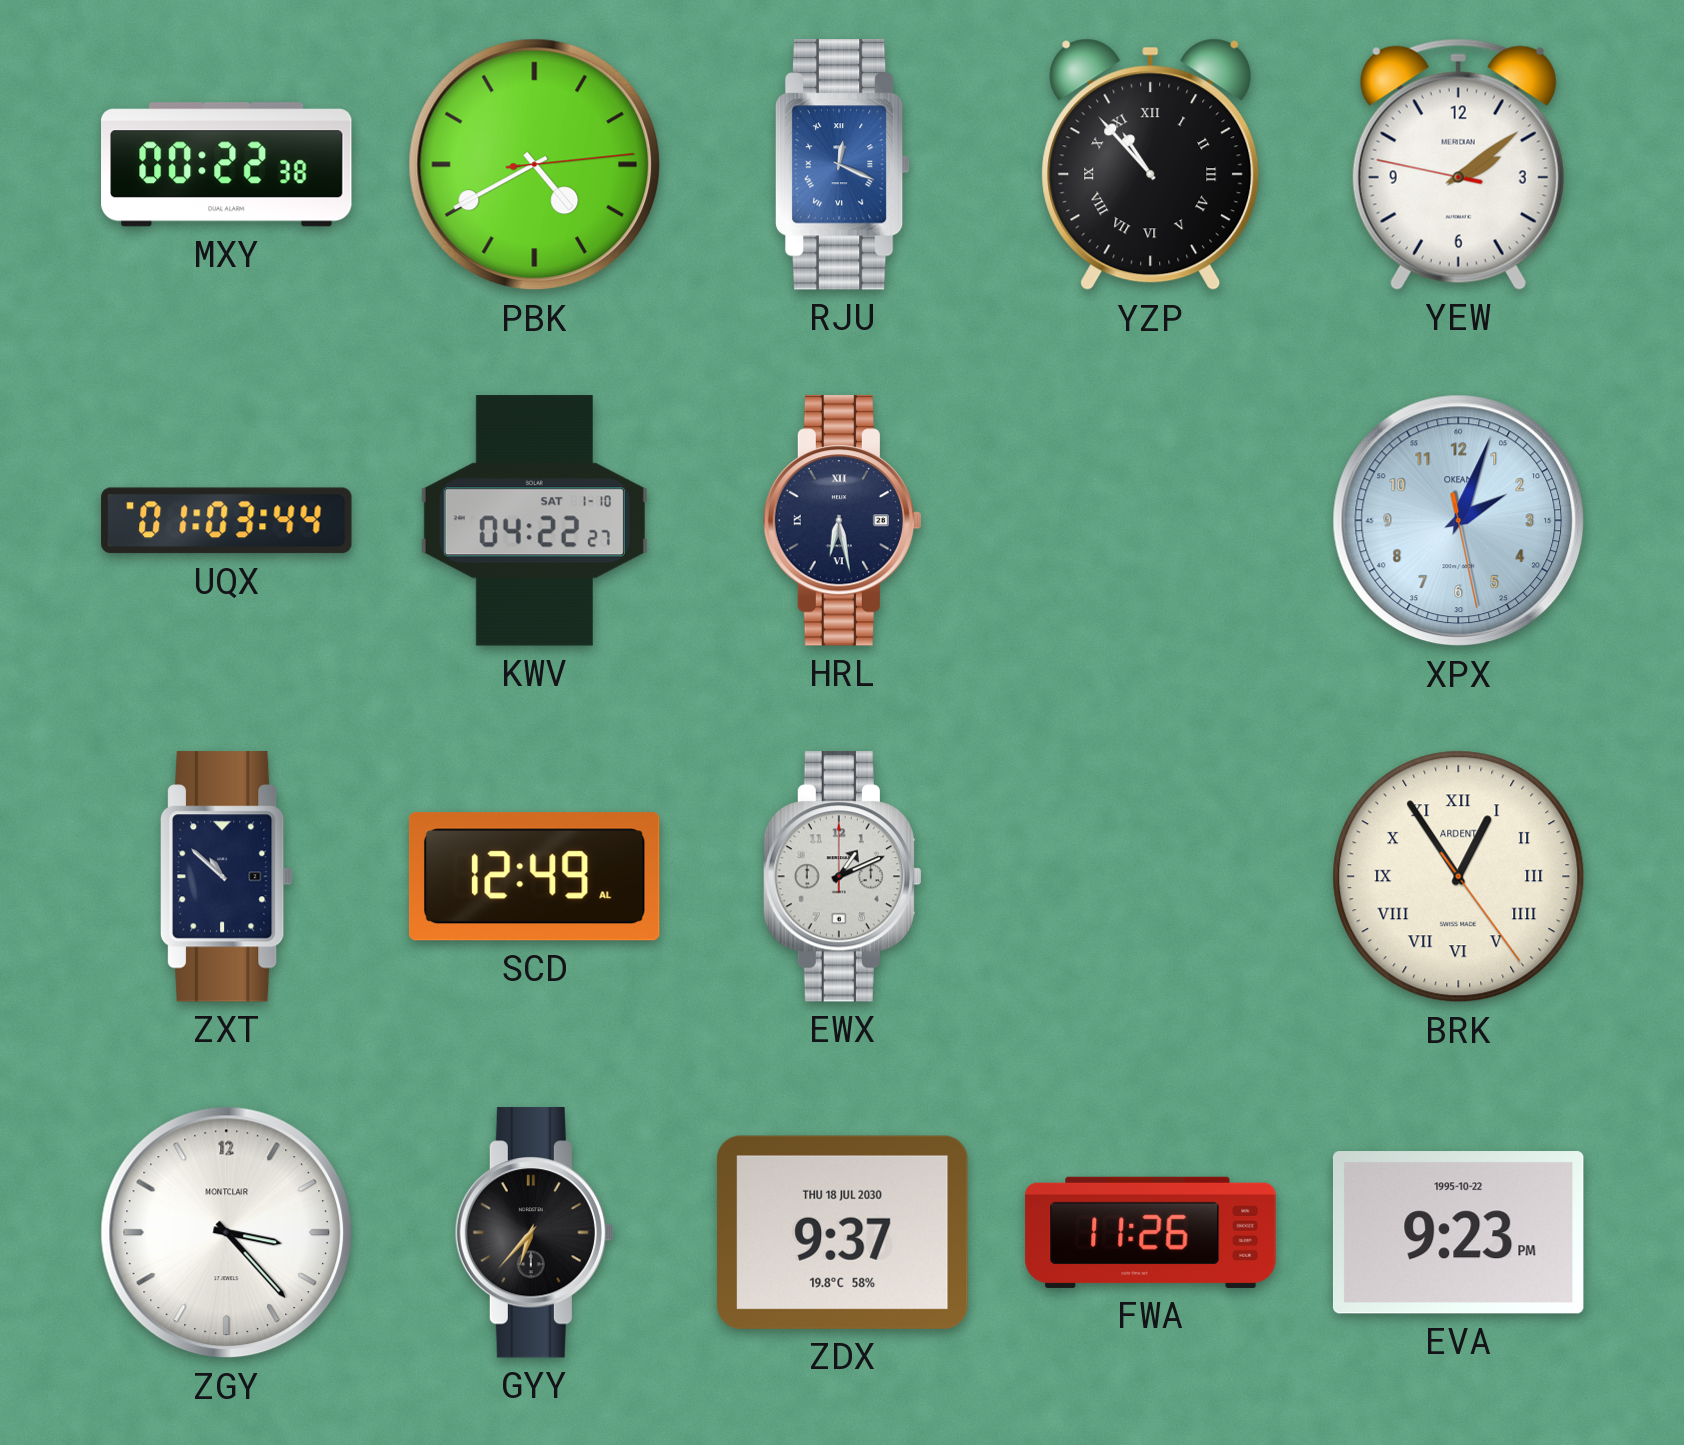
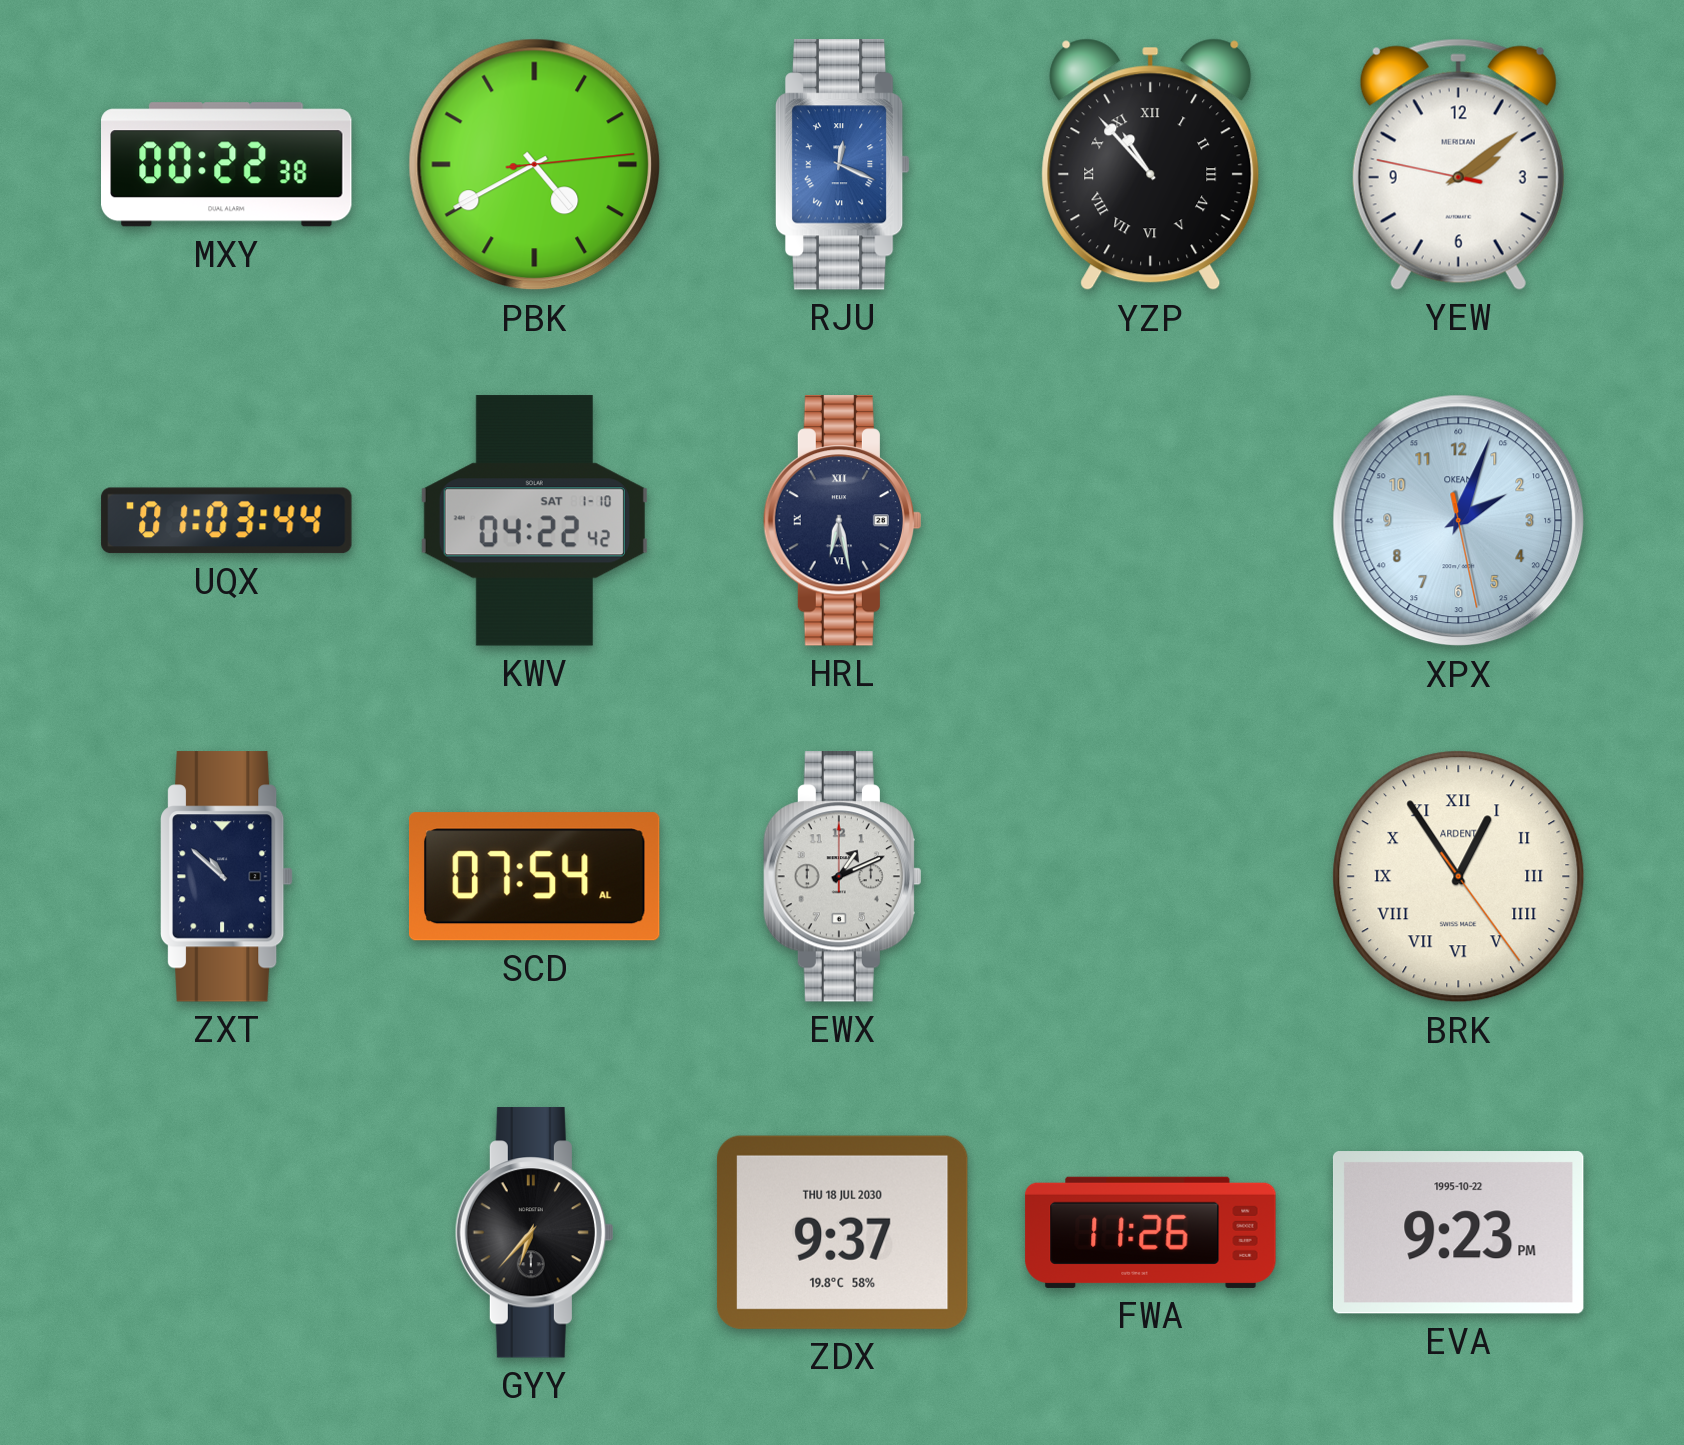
KWV: 04:22:27 -> 04:22:42
SCD: 12:49 -> 07:54
ZGY: 3:23 -> none
